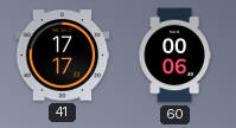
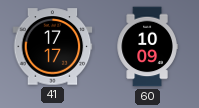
60: 00:06 -> 10:09
